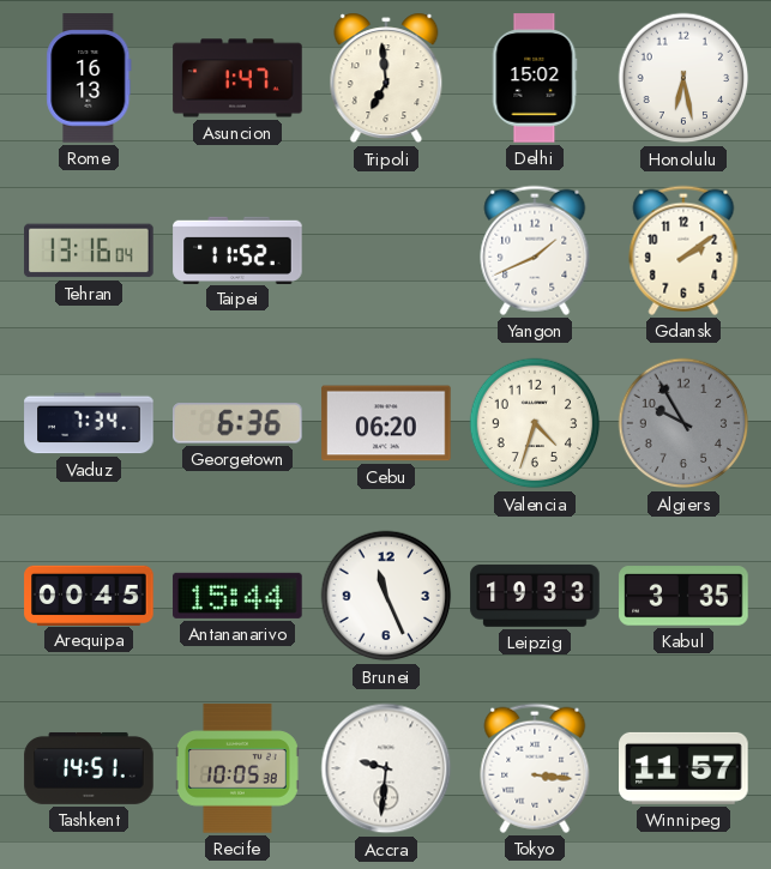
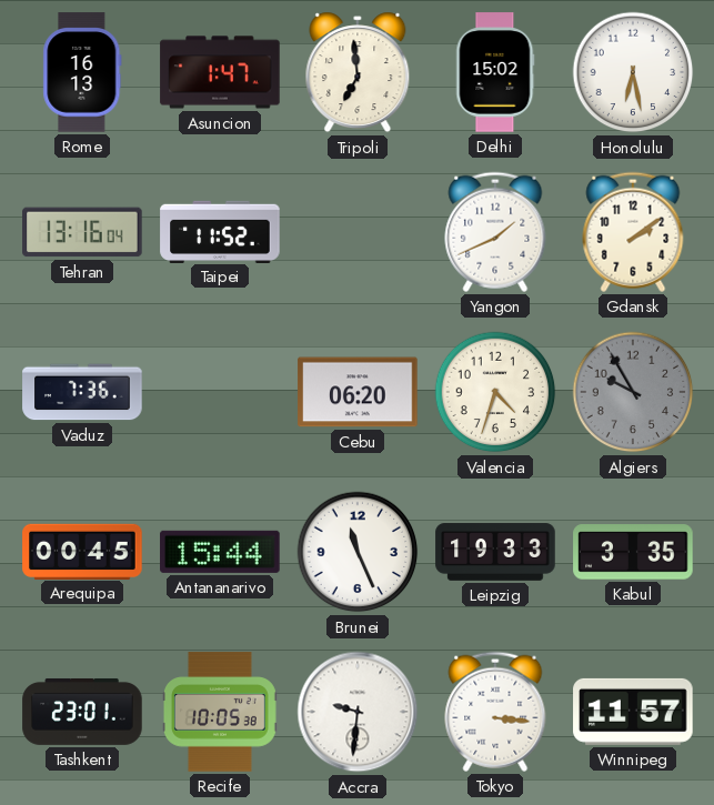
Vaduz: 7:34 -> 7:36
Georgetown: 6:36 -> none
Tashkent: 14:51 -> 23:01
